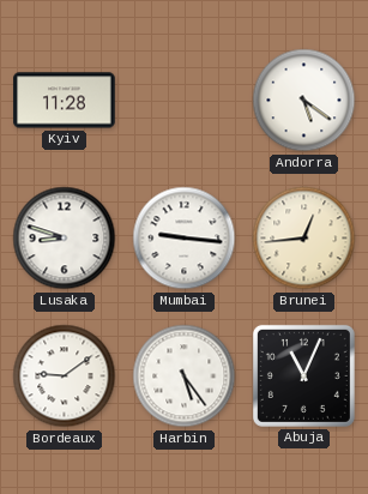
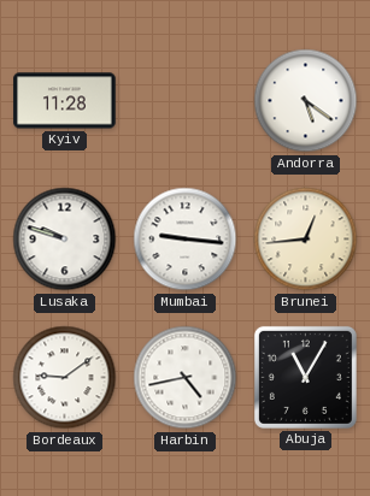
Lusaka: 8:48 -> 9:48
Harbin: 5:24 -> 4:43
Abuja: 11:04 -> 11:05
